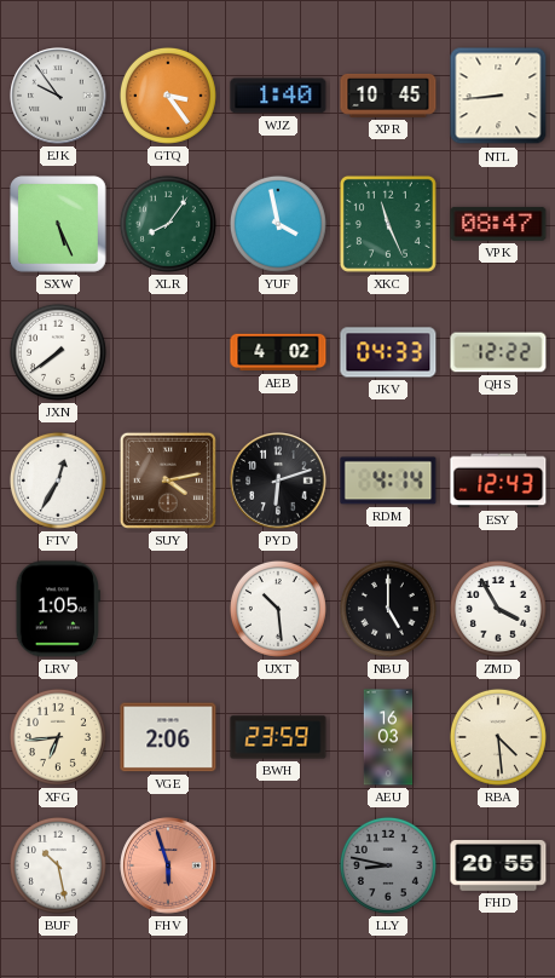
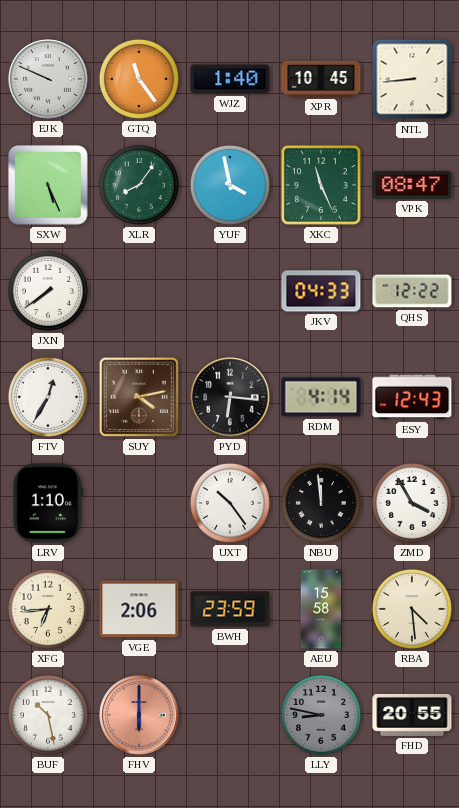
EJK: 9:54 -> 9:49
GTQ: 3:24 -> 11:24
AEB: 4:02 -> none
PYD: 6:12 -> 6:16
LRV: 1:05 -> 1:10
UXT: 10:29 -> 10:24
NBU: 5:00 -> 11:59
AEU: 16:03 -> 15:58
FHV: 5:57 -> 6:00
